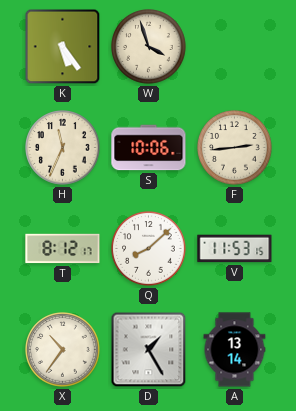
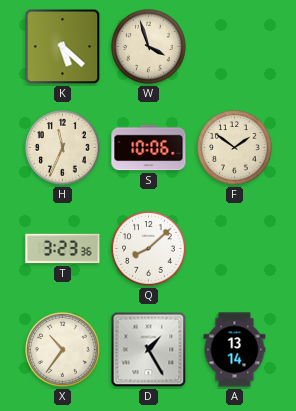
K: 5:24 -> 5:22
F: 2:44 -> 1:51
T: 8:12 -> 3:23
V: 11:53 -> none
